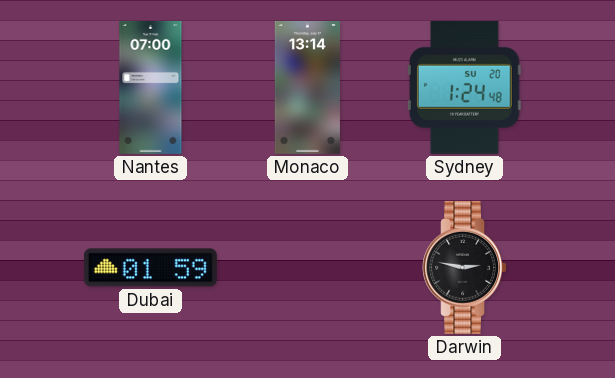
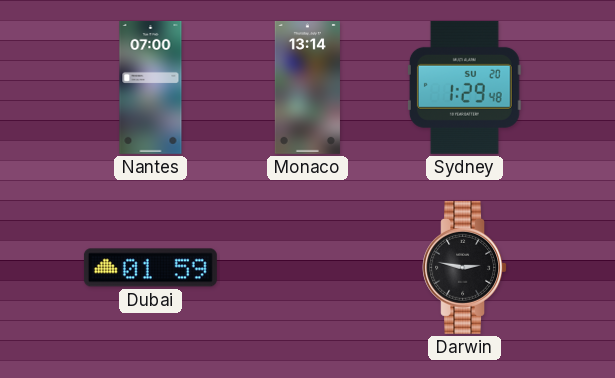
Sydney: 1:24 -> 1:29
